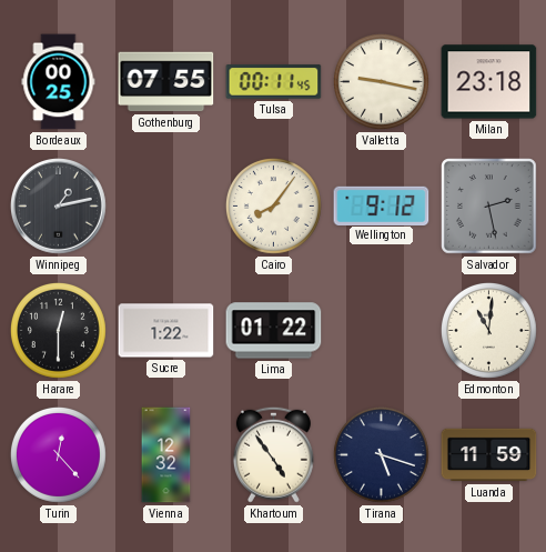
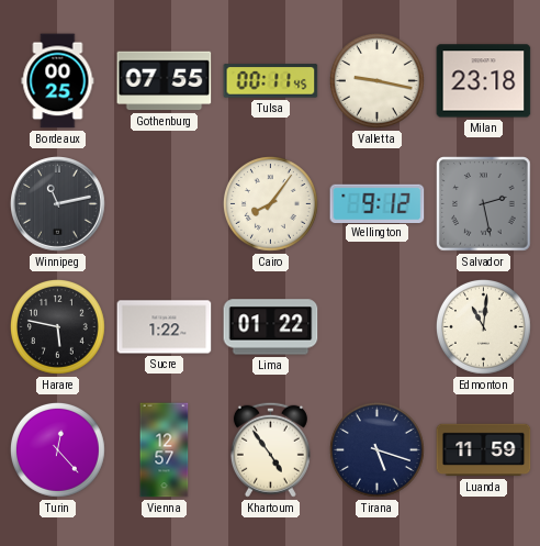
Winnipeg: 1:13 -> 11:13
Harare: 12:30 -> 5:47
Vienna: 12:32 -> 12:57
